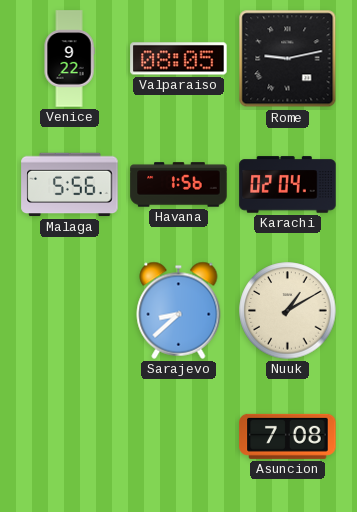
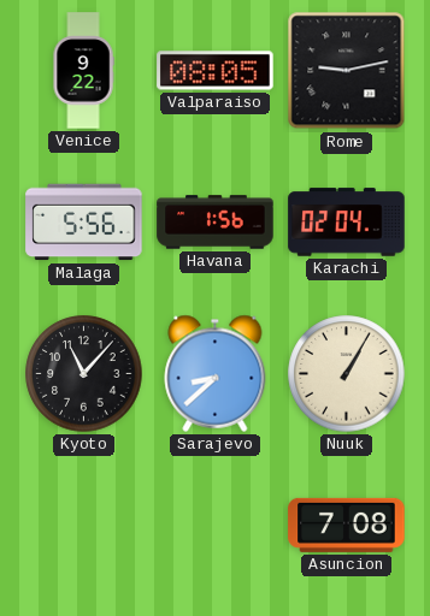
Kyoto: none -> 11:07
Nuuk: 1:10 -> 1:05
